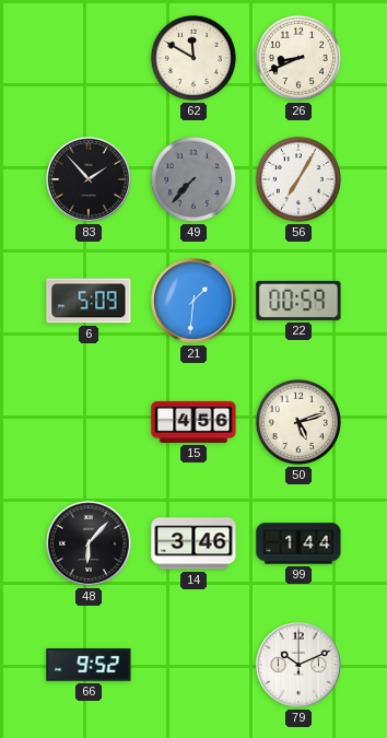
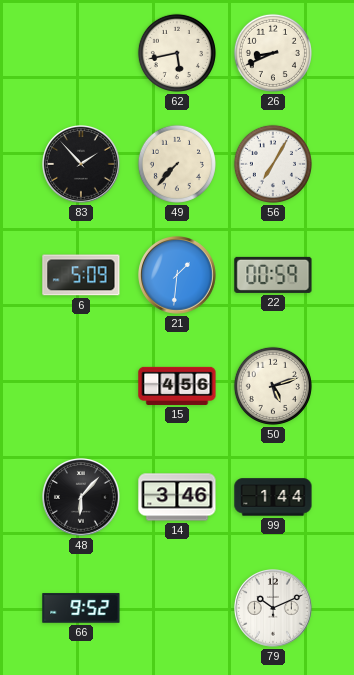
62: 11:50 -> 5:43
49 dial: grey -> cream
